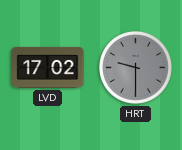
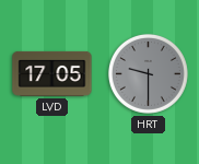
LVD: 17:02 -> 17:05
